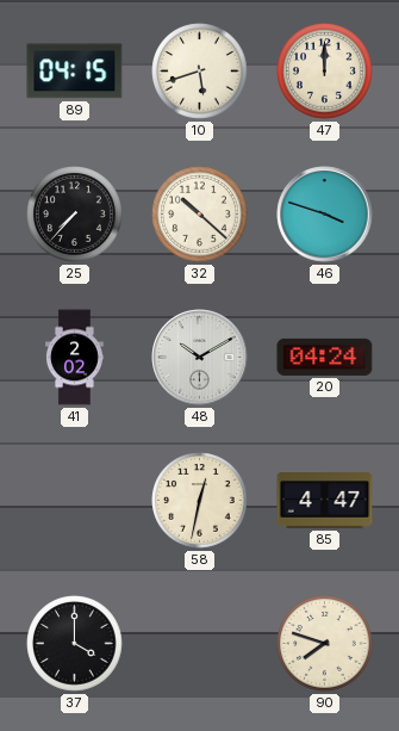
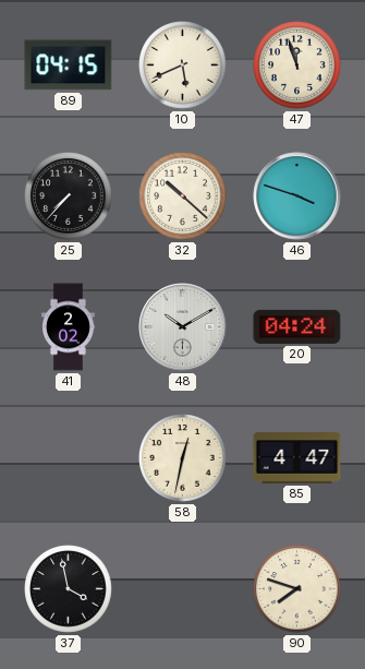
10: 5:42 -> 5:41
47: 12:00 -> 11:57
37: 4:00 -> 3:58
